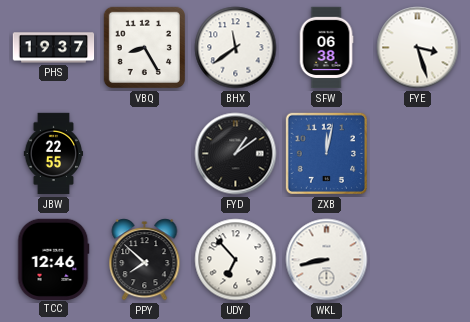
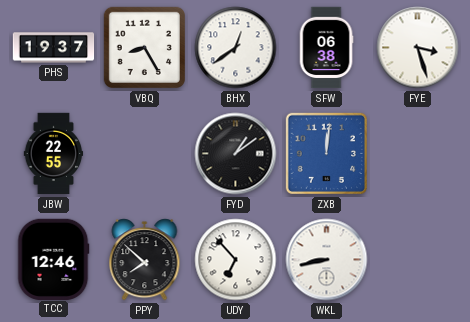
BHX: 11:39 -> 12:39
ZXB: 12:02 -> 12:01
